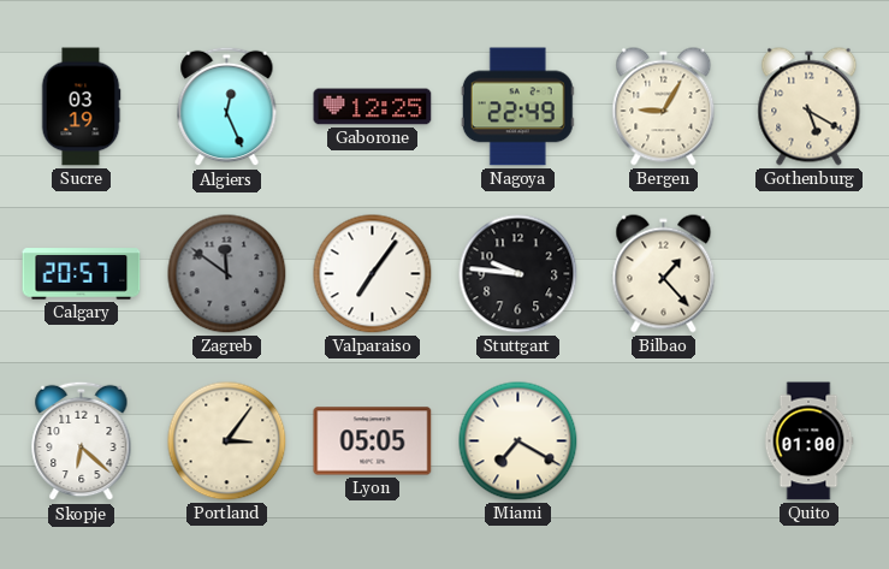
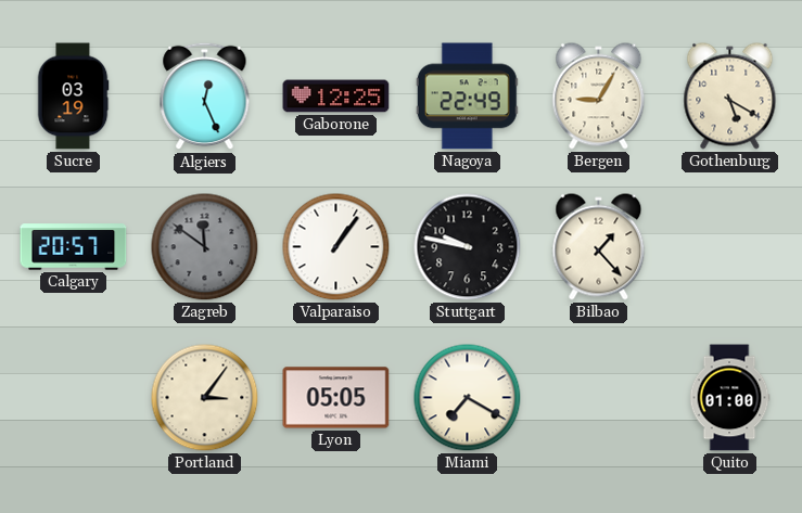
Valparaiso: 7:06 -> 1:06
Stuttgart: 9:46 -> 9:47
Skopje: 6:22 -> none
